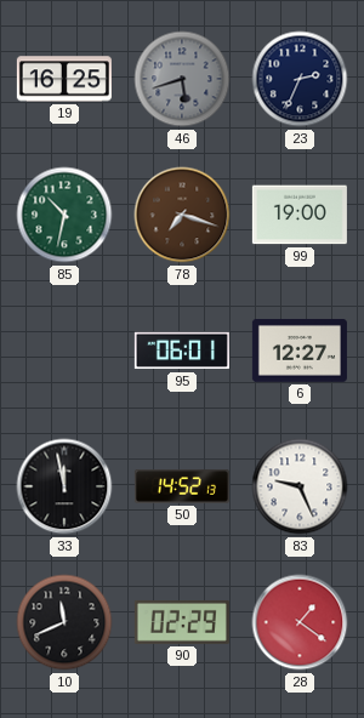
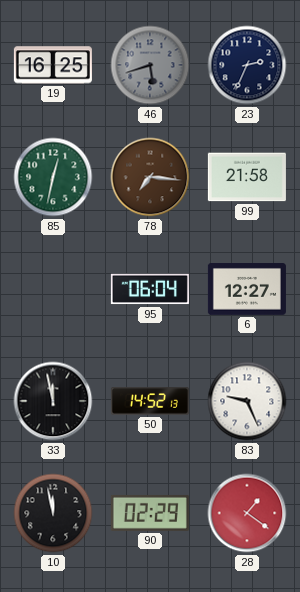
85: 10:32 -> 12:32
78: 7:18 -> 7:16
99: 19:00 -> 21:58
95: 06:01 -> 06:04
10: 11:41 -> 11:58
